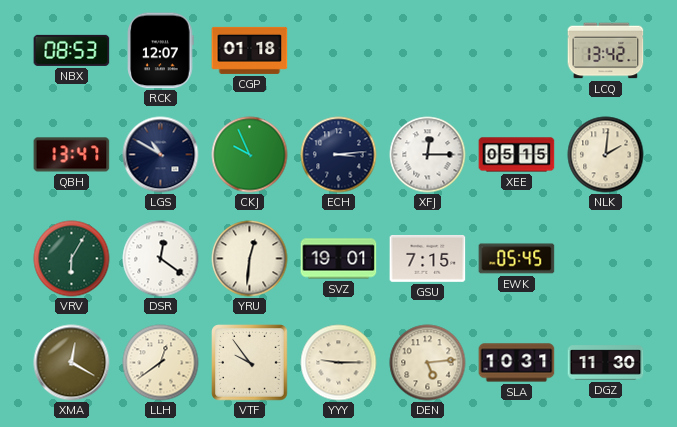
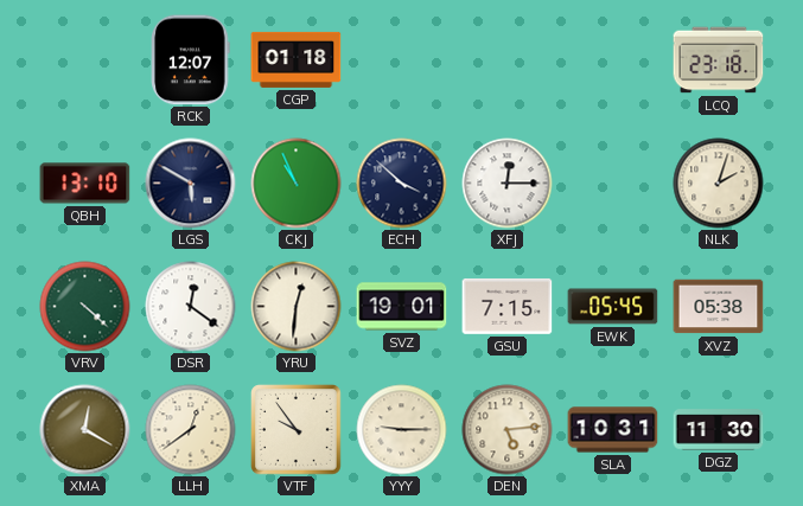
NBX: 08:53 -> none
LCQ: 13:42 -> 23:18
QBH: 13:47 -> 13:10
LGS: 10:50 -> 5:50
CKJ: 9:56 -> 10:56
ECH: 3:14 -> 3:52
XEE: 05:15 -> none
NLK: 2:01 -> 2:03
VRV: 6:05 -> 4:22
XVZ: none -> 05:38
